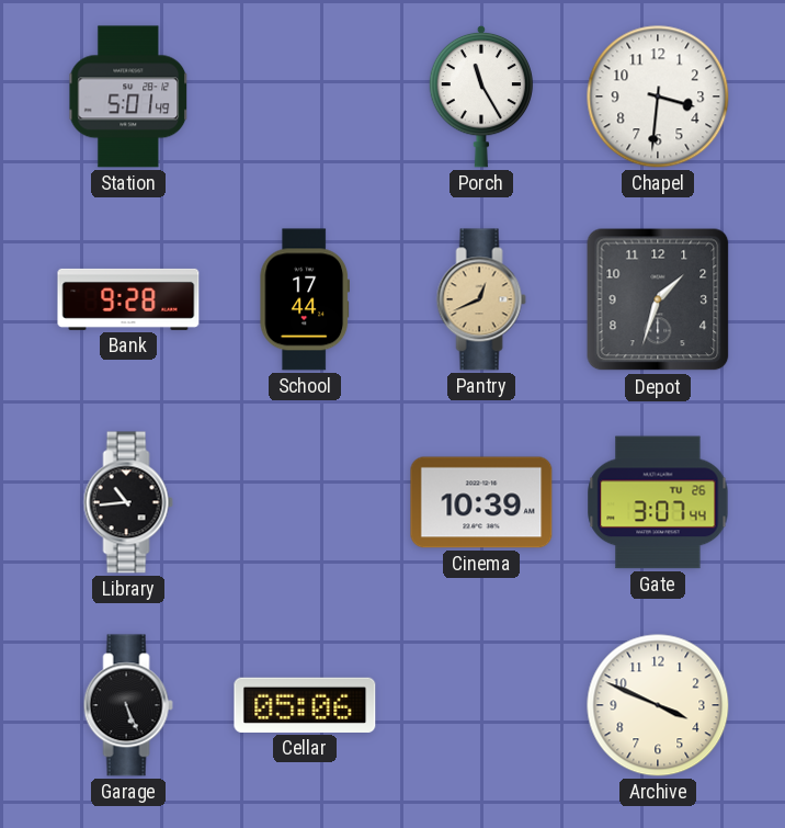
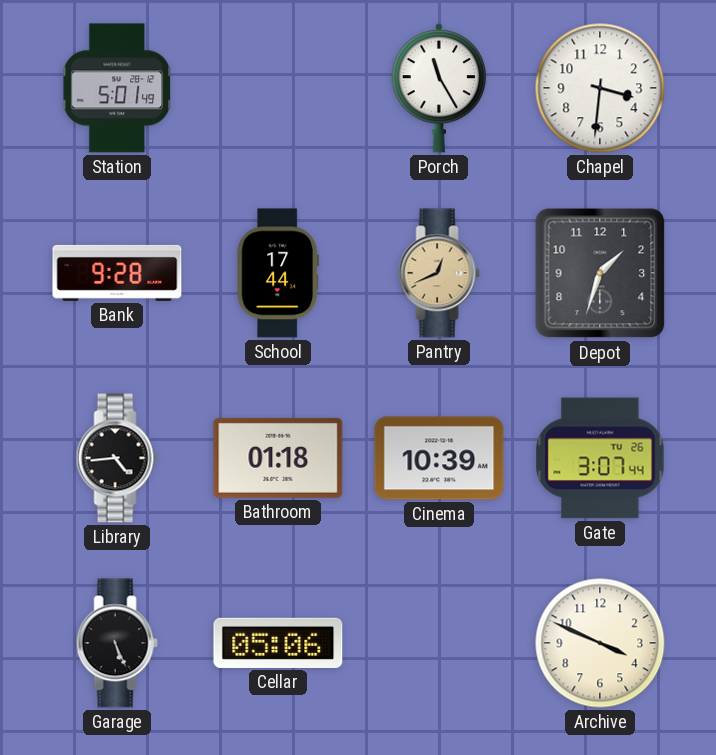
Library: 10:44 -> 4:44
Bathroom: none -> 01:18
